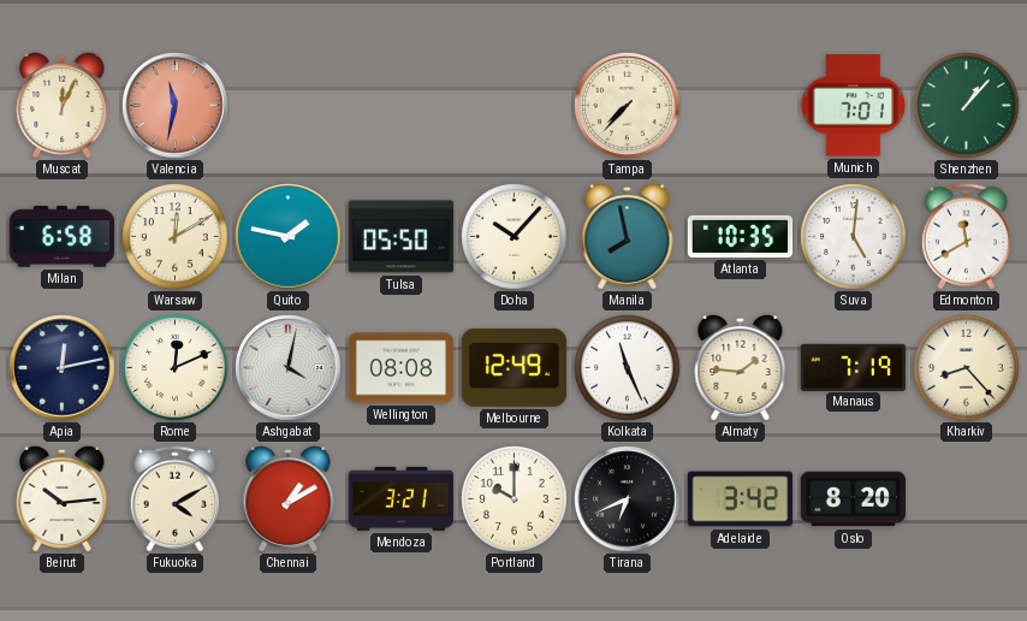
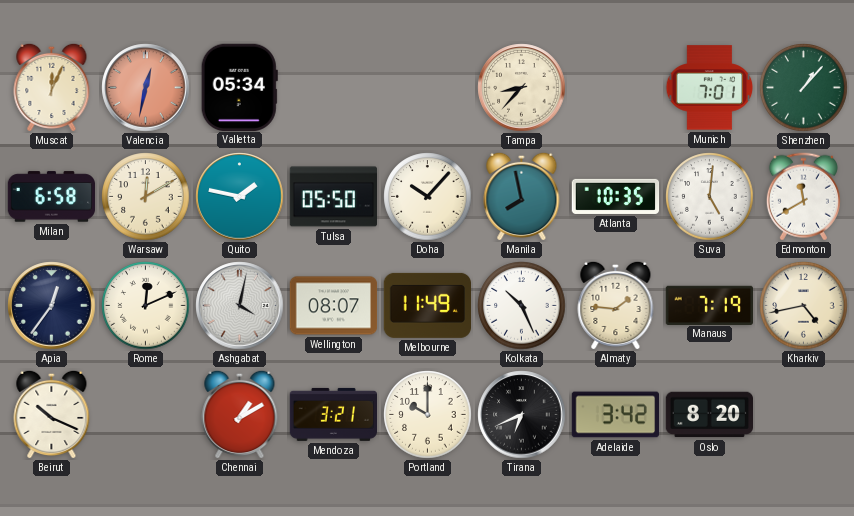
Valencia: 11:32 -> 12:32
Valletta: none -> 05:34
Tampa: 7:37 -> 8:37
Apia: 12:13 -> 12:36
Wellington: 08:08 -> 08:07
Melbourne: 12:49 -> 11:49
Kolkata: 11:26 -> 10:26
Kharkiv: 8:23 -> 4:43
Beirut: 10:14 -> 10:19
Fukuoka: 4:10 -> none
